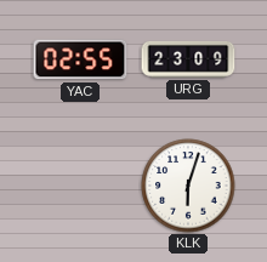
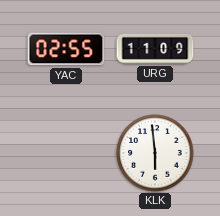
URG: 23:09 -> 11:09
KLK: 6:03 -> 5:59
